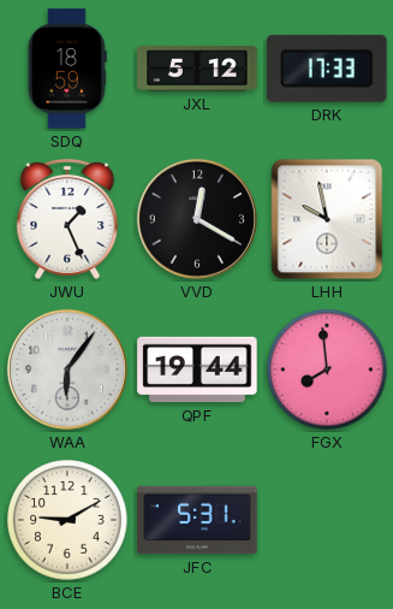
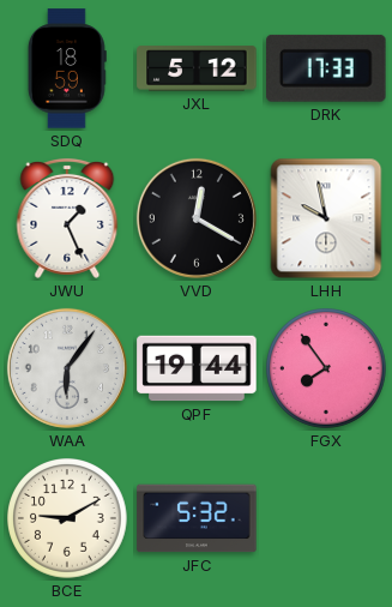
FGX: 7:59 -> 7:54
JFC: 5:31 -> 5:32
